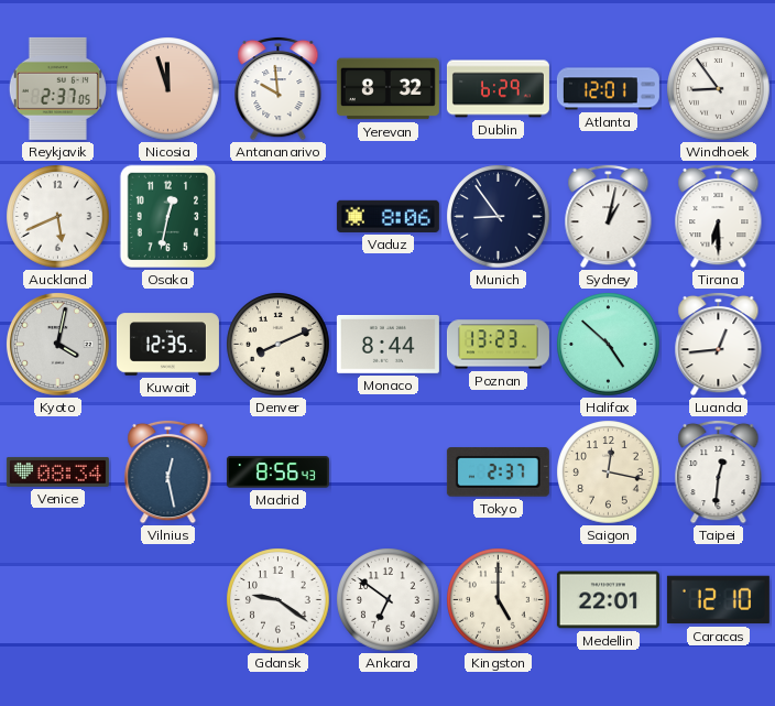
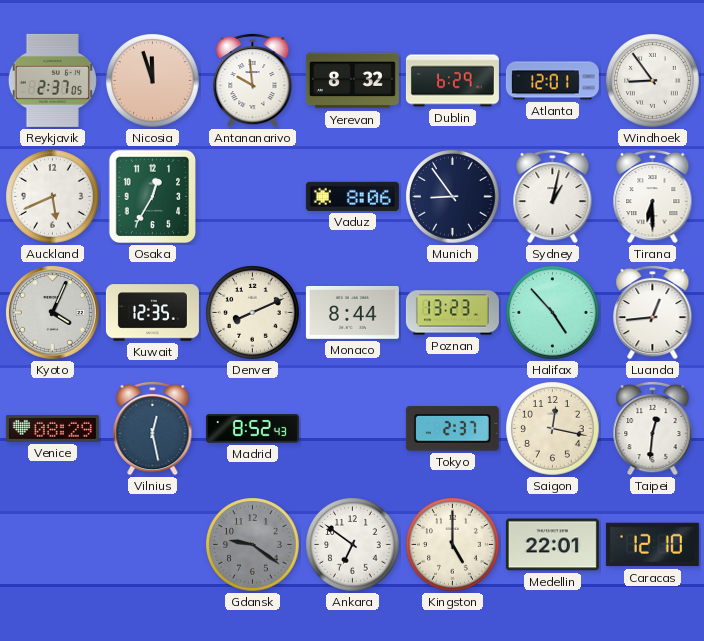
Osaka: 12:32 -> 12:35
Kyoto: 4:02 -> 4:04
Halifax: 4:52 -> 4:53
Venice: 08:34 -> 08:29
Madrid: 8:56 -> 8:52
Gdansk dial: white -> grey
